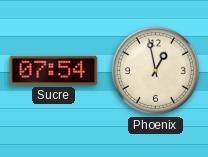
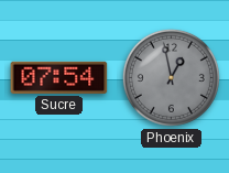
Phoenix dial: cream -> grey
